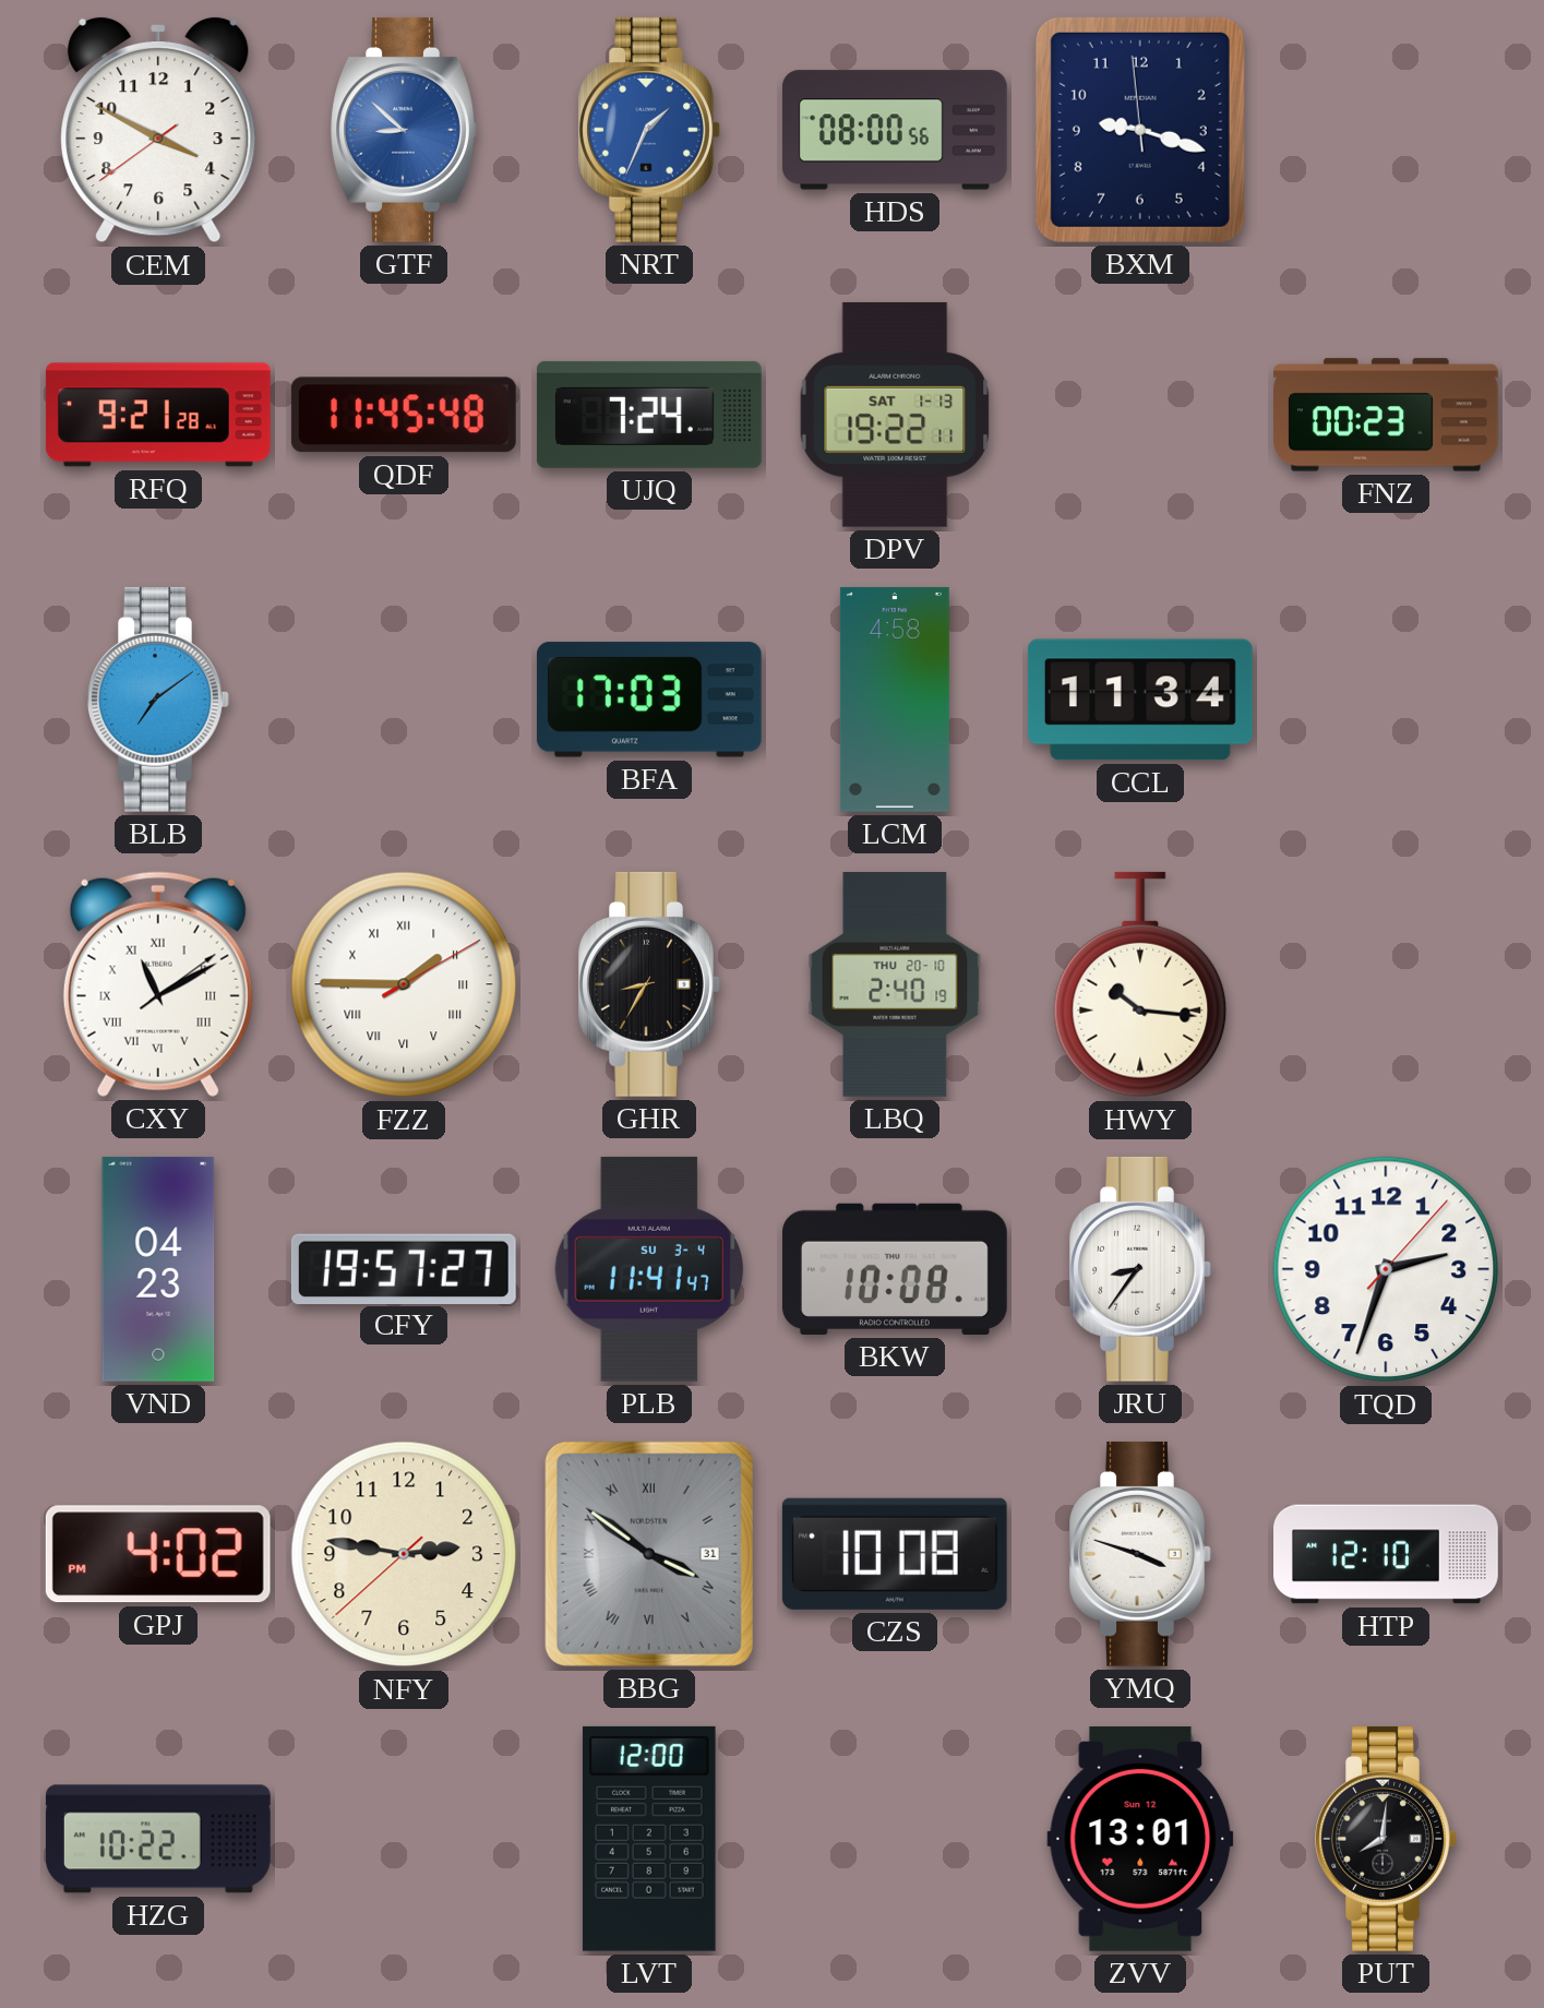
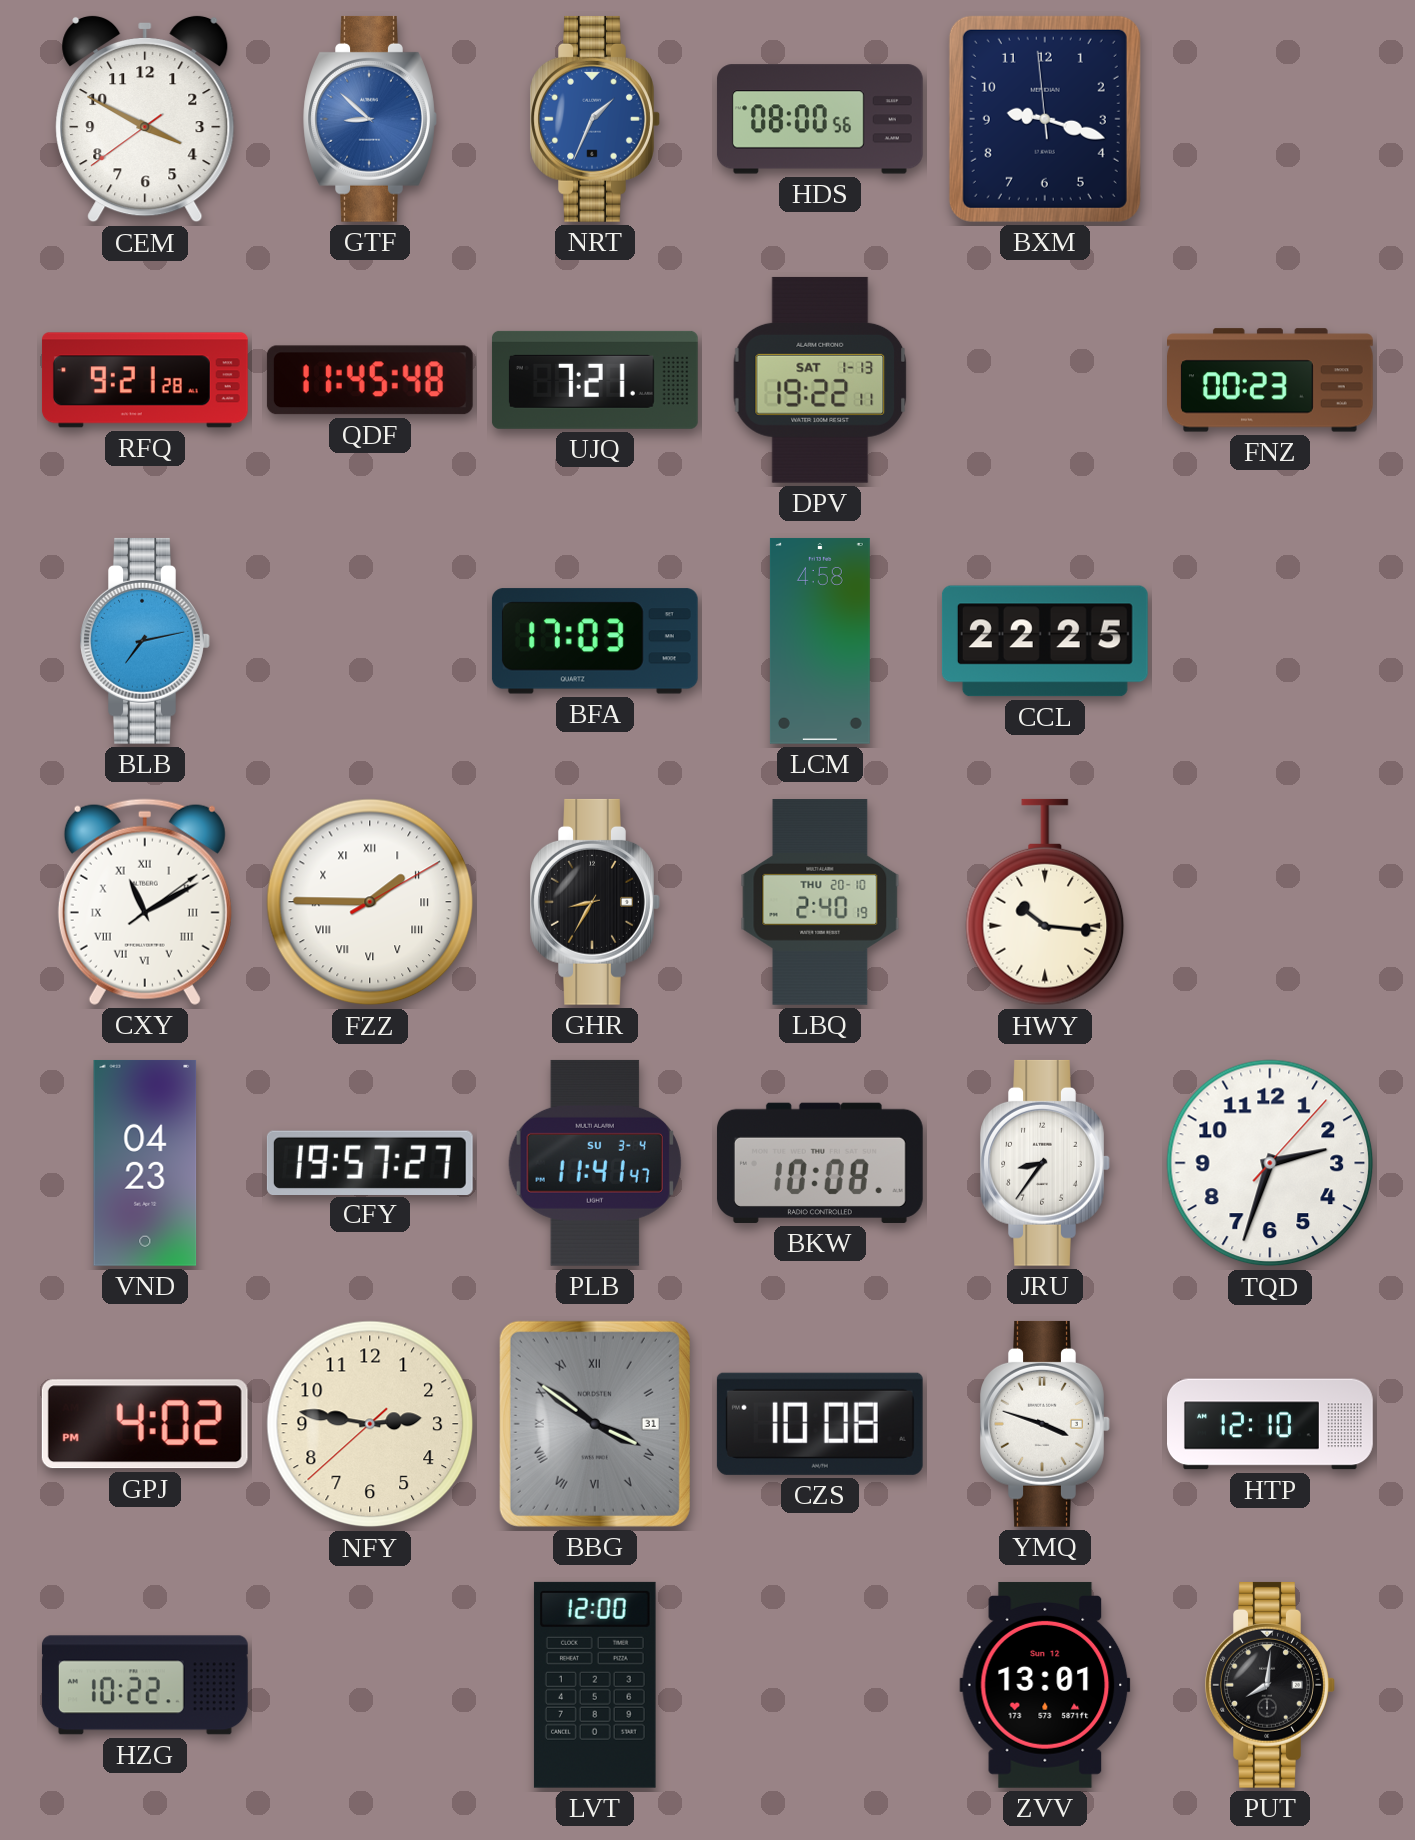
UJQ: 7:24 -> 7:21
BLB: 7:09 -> 7:13
CCL: 11:34 -> 22:25
